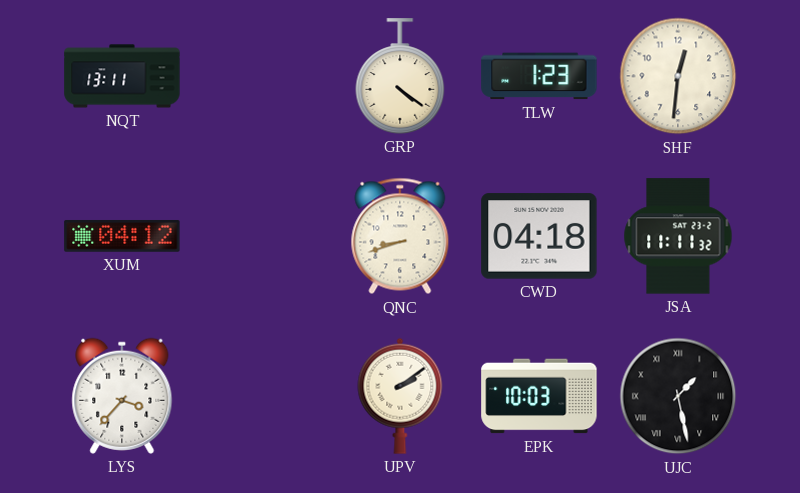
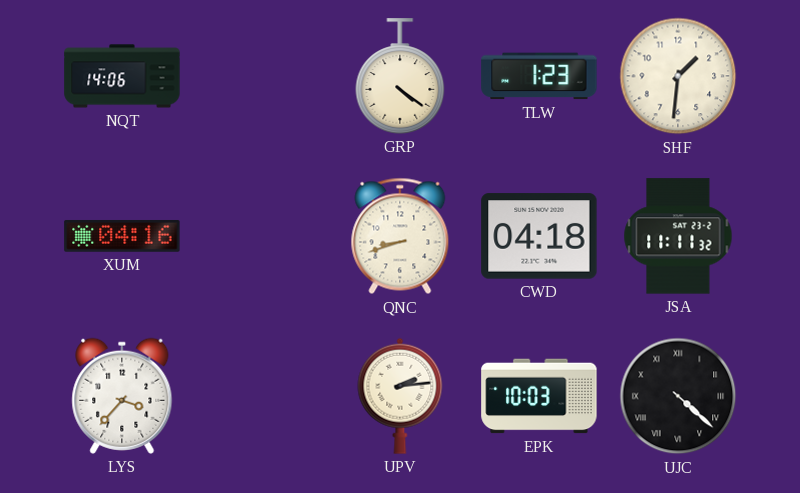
NQT: 13:11 -> 14:06
SHF: 12:31 -> 1:31
XUM: 04:12 -> 04:16
UPV: 2:09 -> 2:14
UJC: 1:28 -> 4:22
